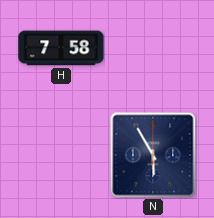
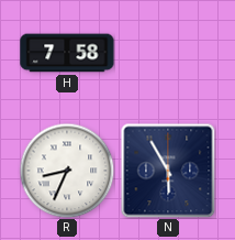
R: none -> 8:34
